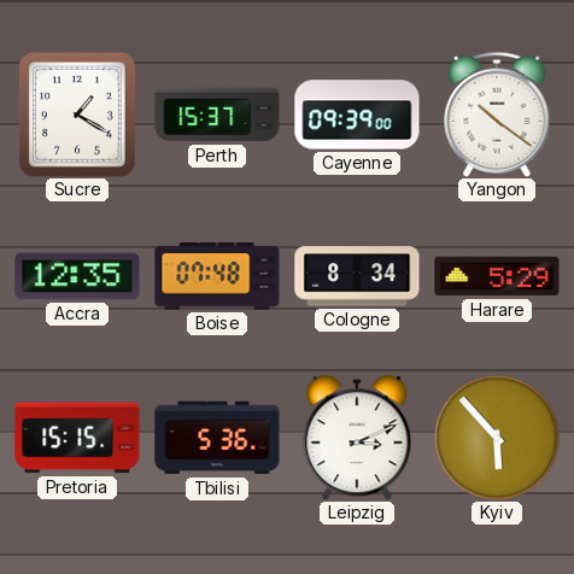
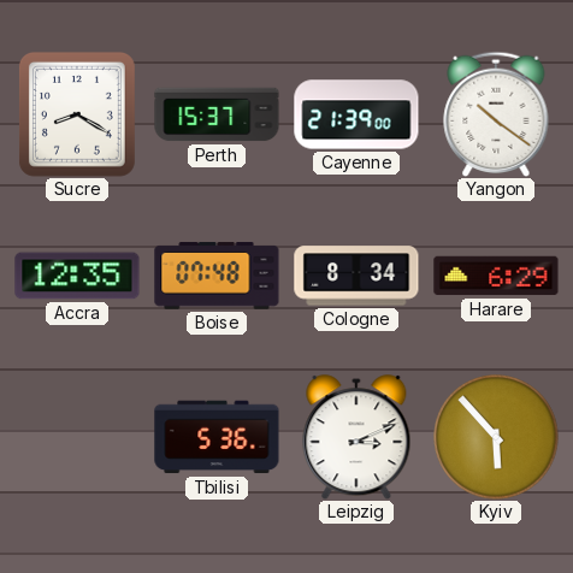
Sucre: 1:20 -> 8:20
Cayenne: 09:39 -> 21:39
Harare: 5:29 -> 6:29
Pretoria: 15:15 -> none
